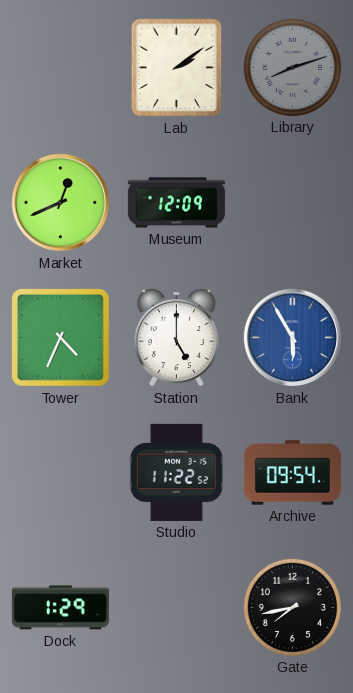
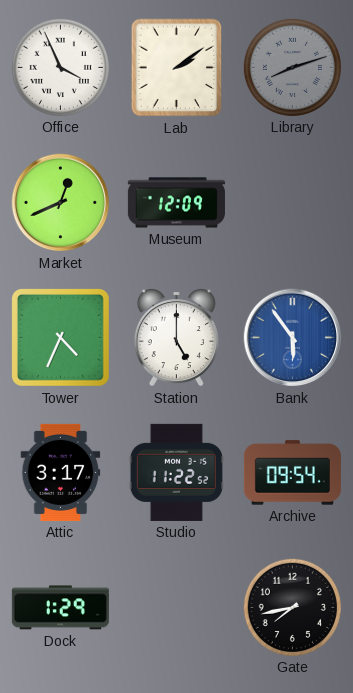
Office: none -> 3:56
Bank: 5:55 -> 5:54
Attic: none -> 3:17
